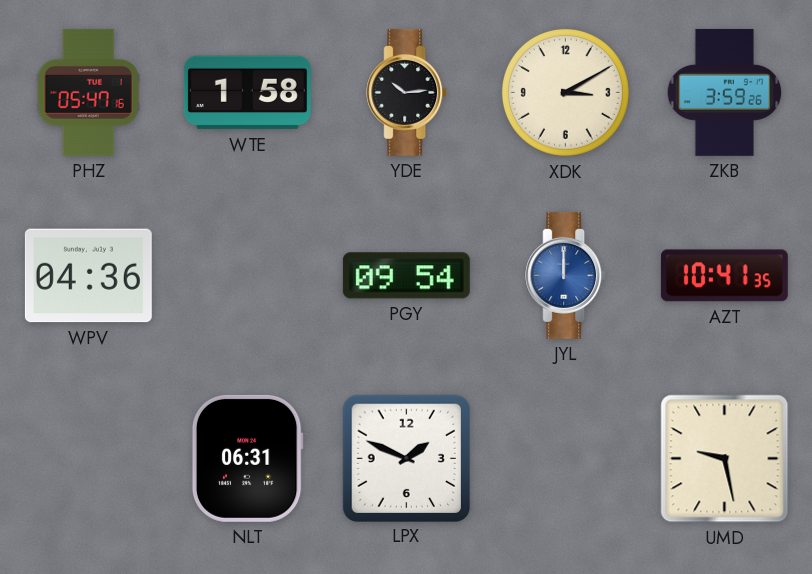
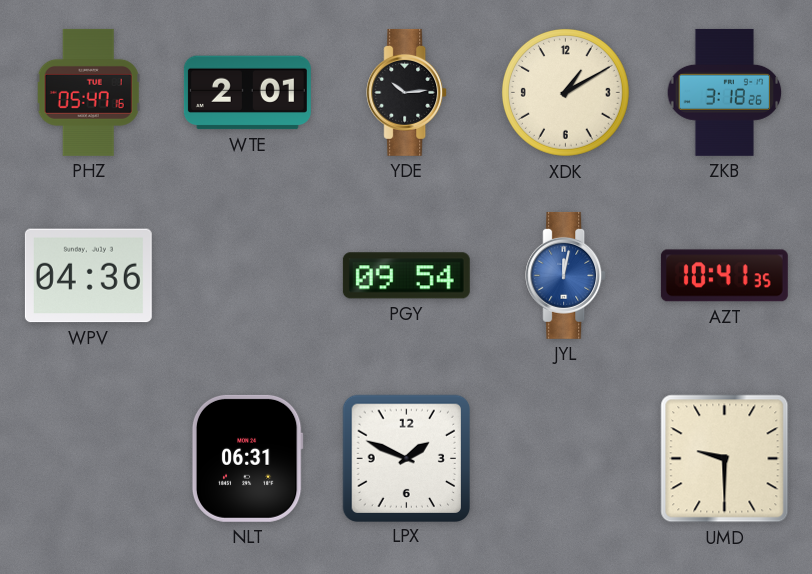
WTE: 1:58 -> 2:01
XDK: 3:10 -> 1:10
ZKB: 3:59 -> 3:18
JYL: 12:00 -> 12:02
UMD: 9:28 -> 9:30
